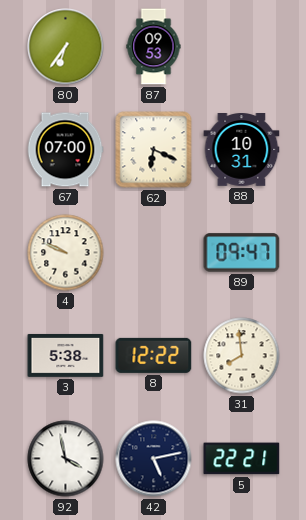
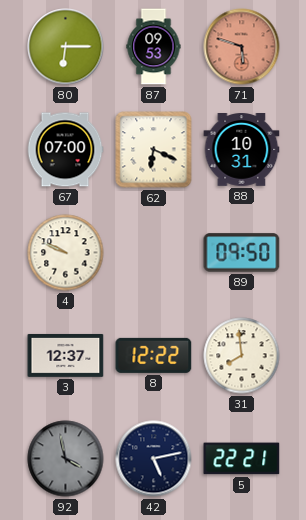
80: 6:36 -> 6:15
71: none -> 5:48
89: 09:47 -> 09:50
3: 5:38 -> 12:37
92 dial: white -> grey
